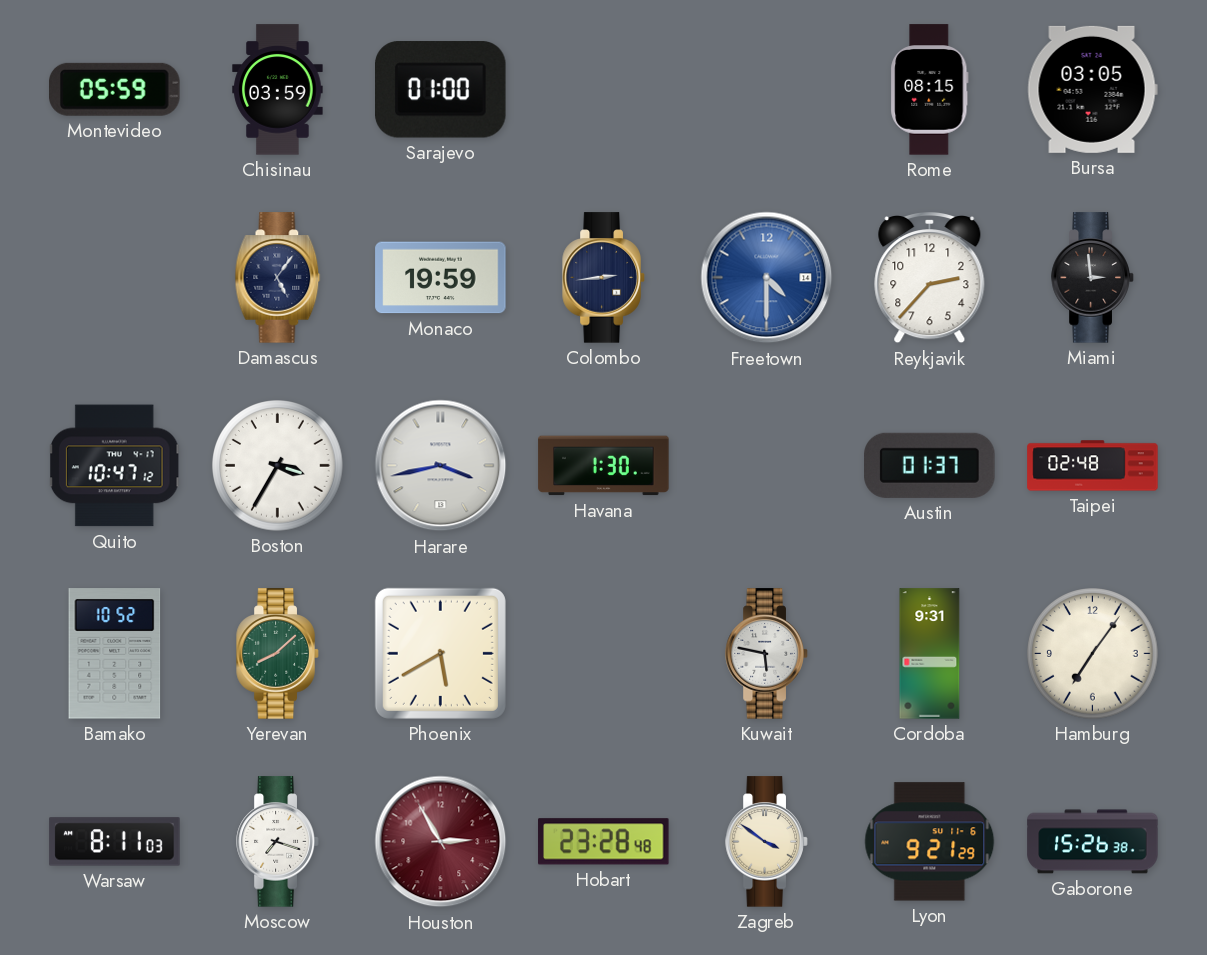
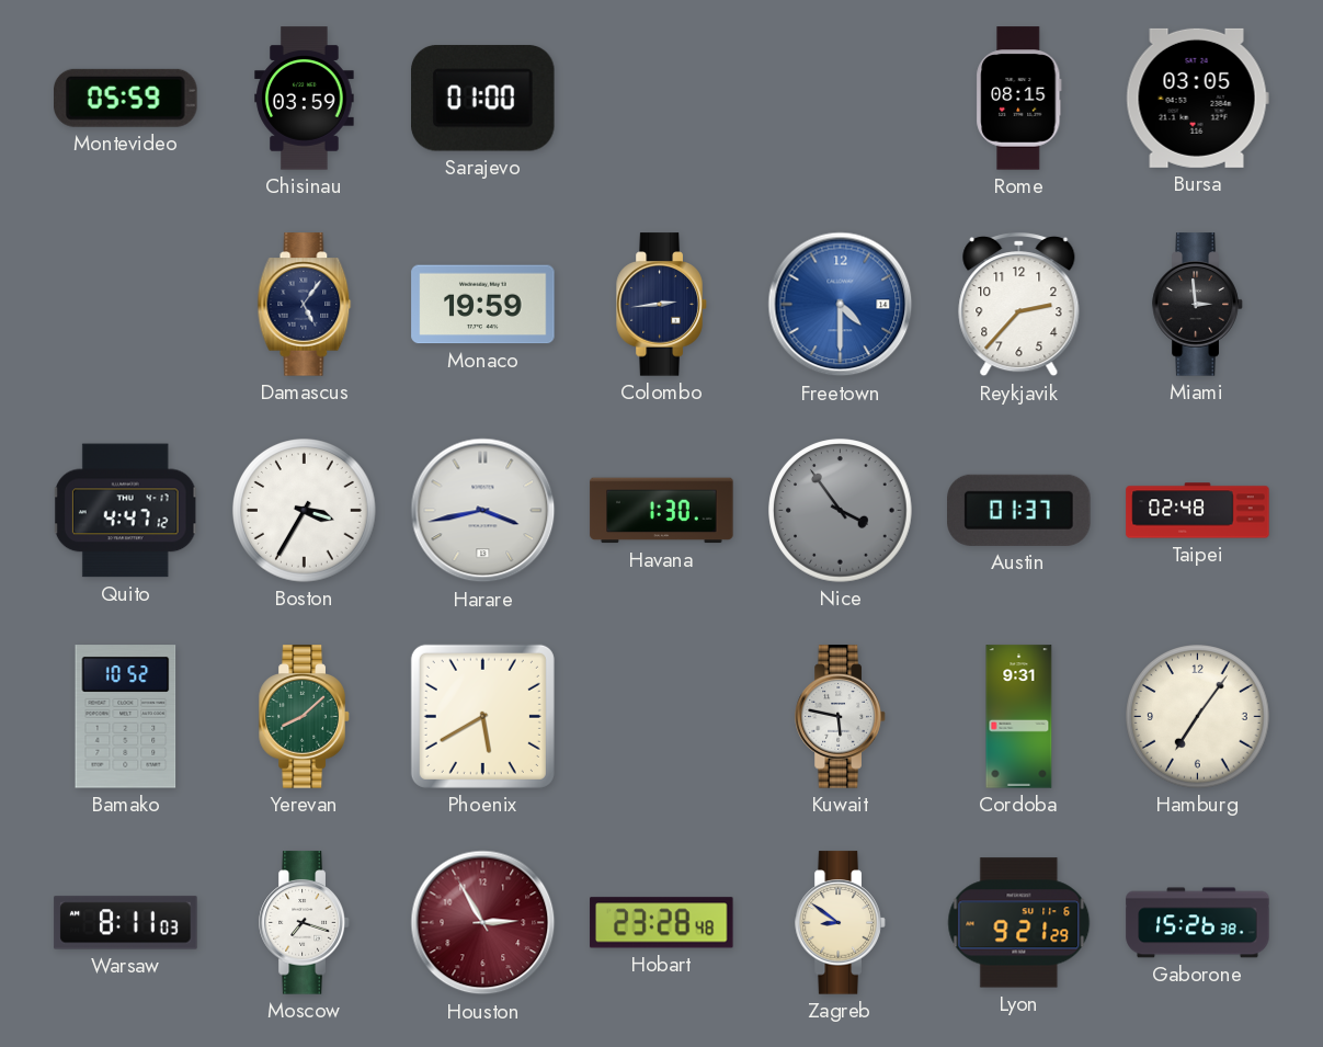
Quito: 10:47 -> 4:47
Nice: none -> 3:54
Zagreb: 3:51 -> 8:51
